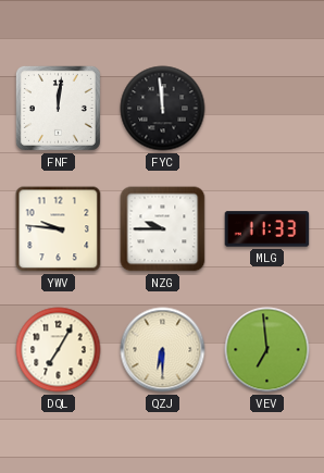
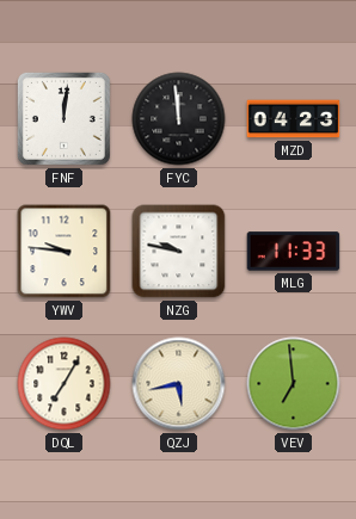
MZD: none -> 04:23
NZG: 9:45 -> 9:47
QZJ: 6:30 -> 5:43
